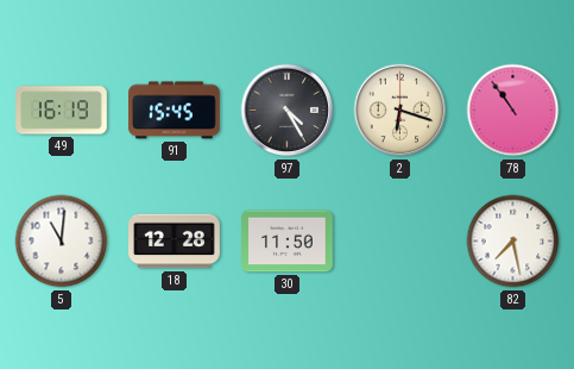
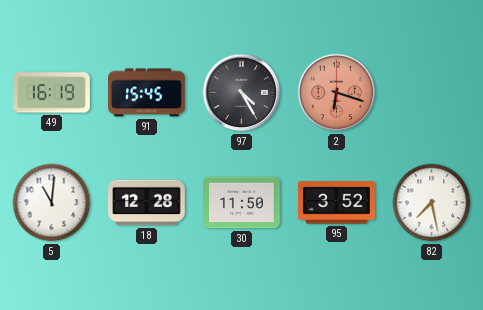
2 dial: cream -> salmon
78: 10:54 -> none
95: none -> 3:52
